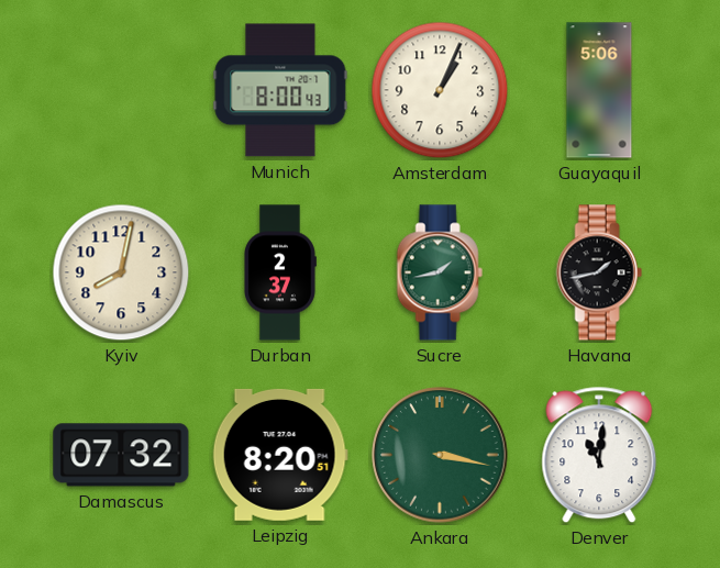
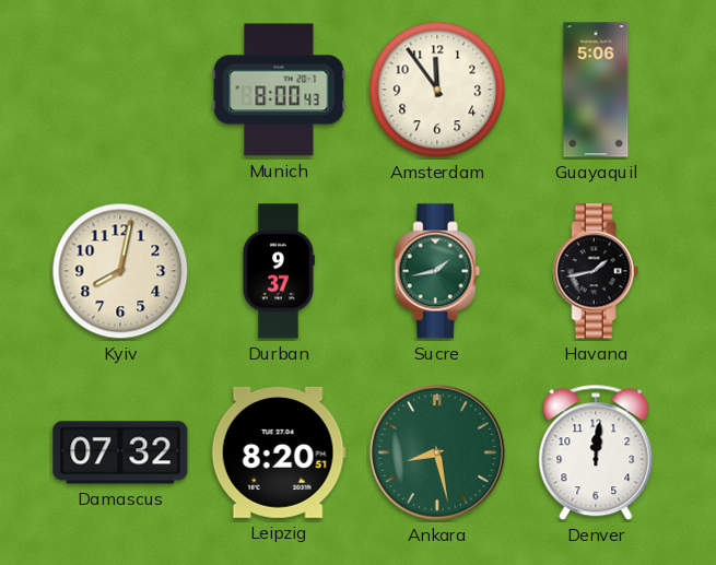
Amsterdam: 1:04 -> 11:54
Durban: 2:37 -> 9:37
Ankara: 3:17 -> 8:28
Denver: 11:01 -> 12:01
